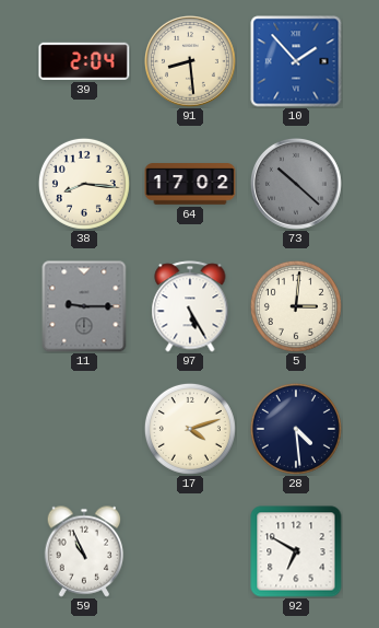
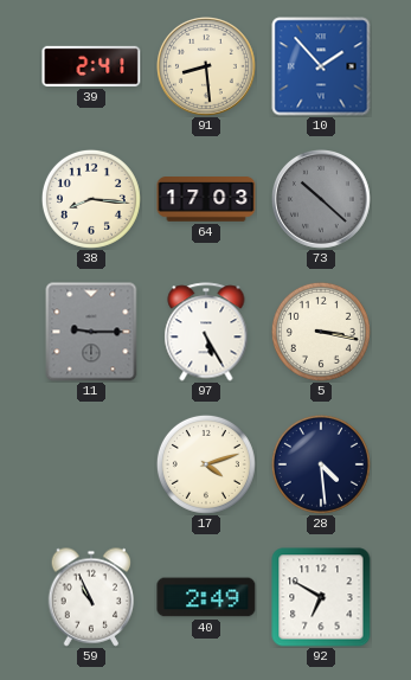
39: 2:04 -> 2:41
64: 17:02 -> 17:03
5: 3:01 -> 3:17
40: none -> 2:49
